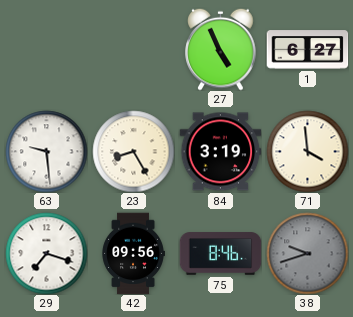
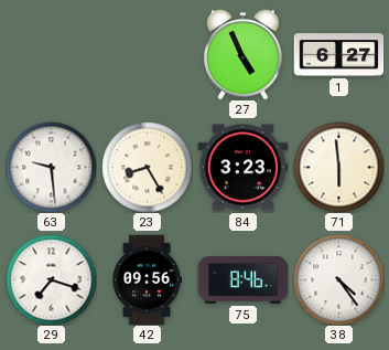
84: 3:19 -> 3:23
71: 3:59 -> 5:59
38: 9:42 -> 4:24
38 dial: grey -> white
